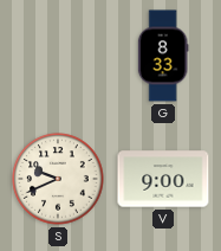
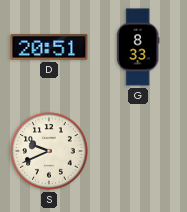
D: none -> 20:51
V: 9:00 -> none
